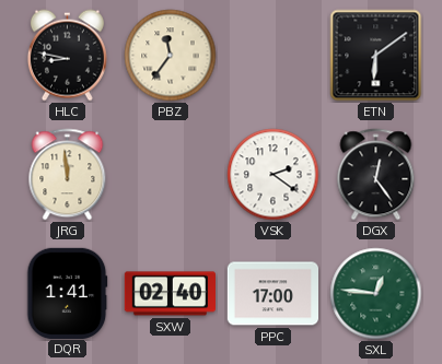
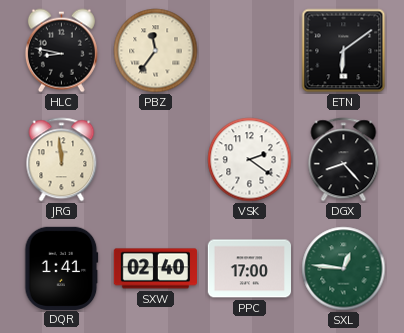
DGX: 12:24 -> 8:23
